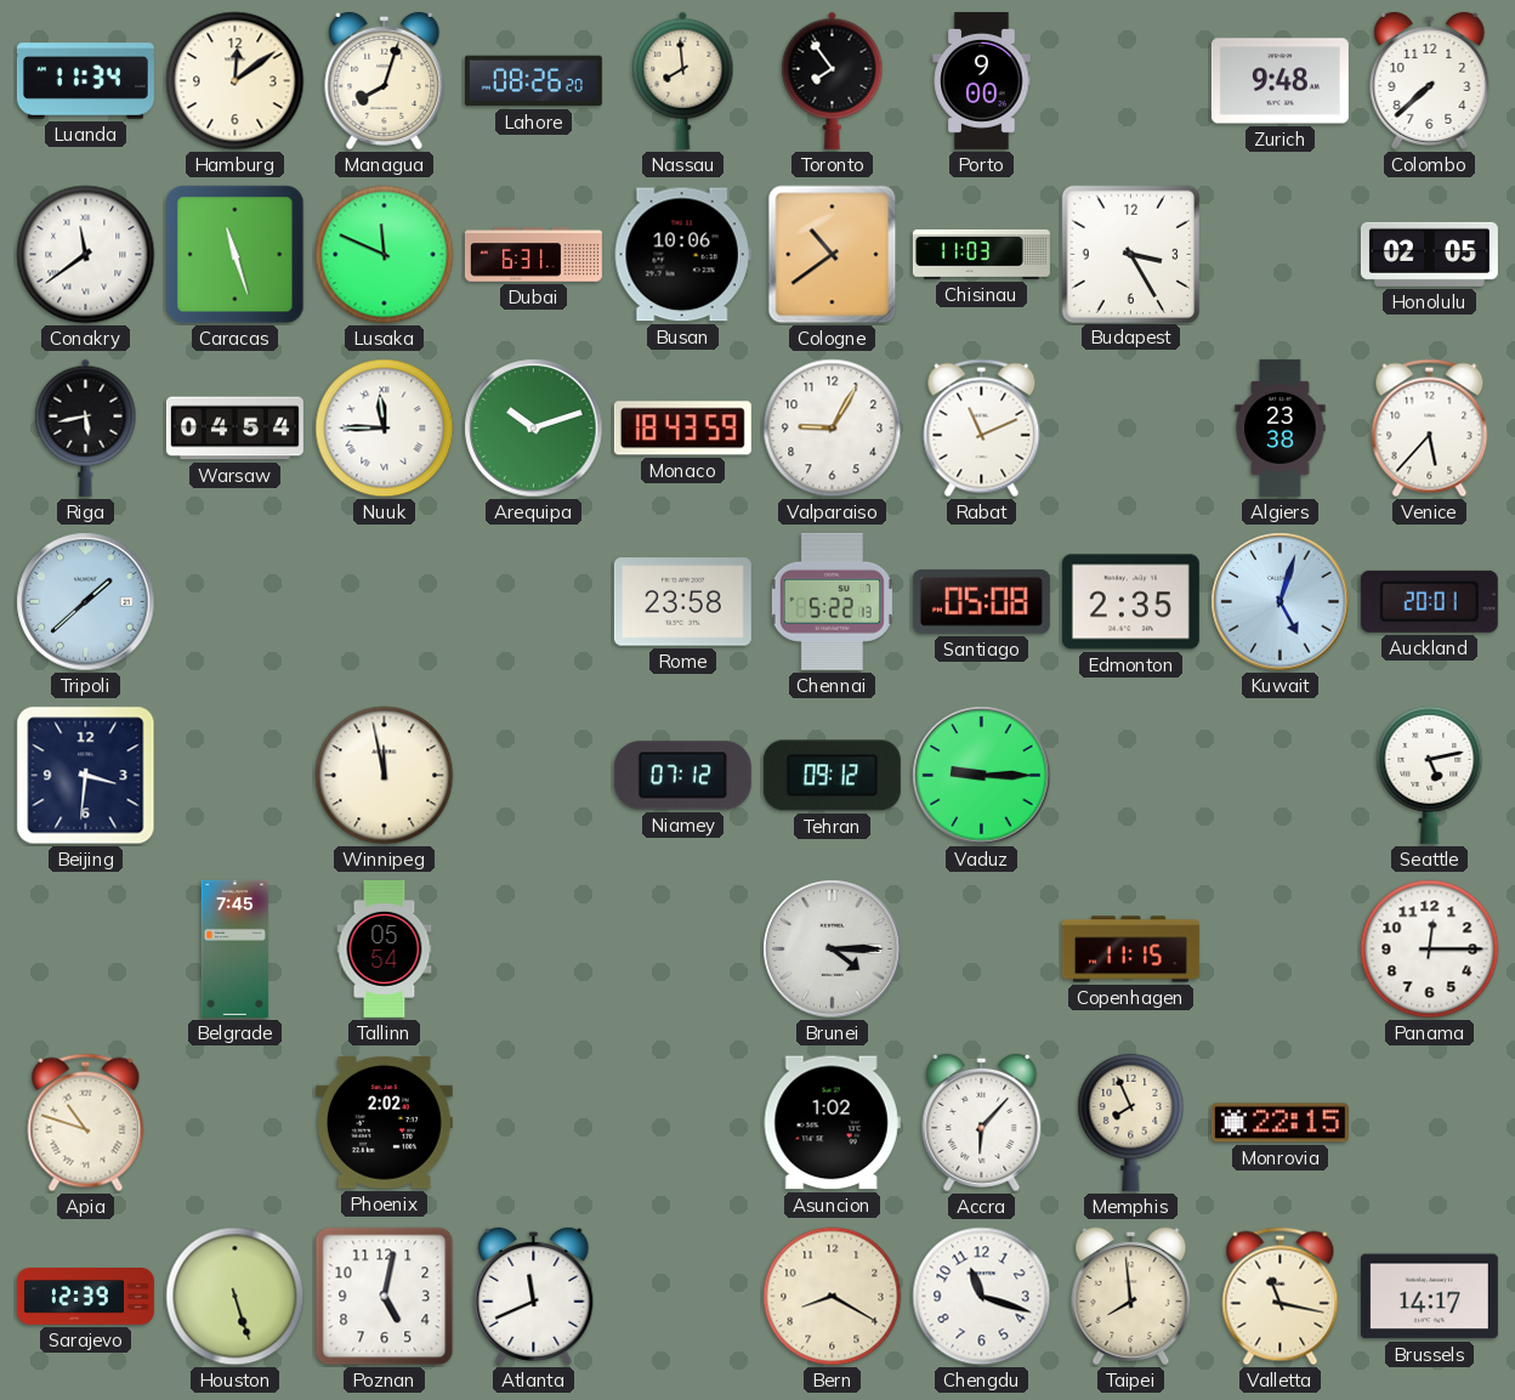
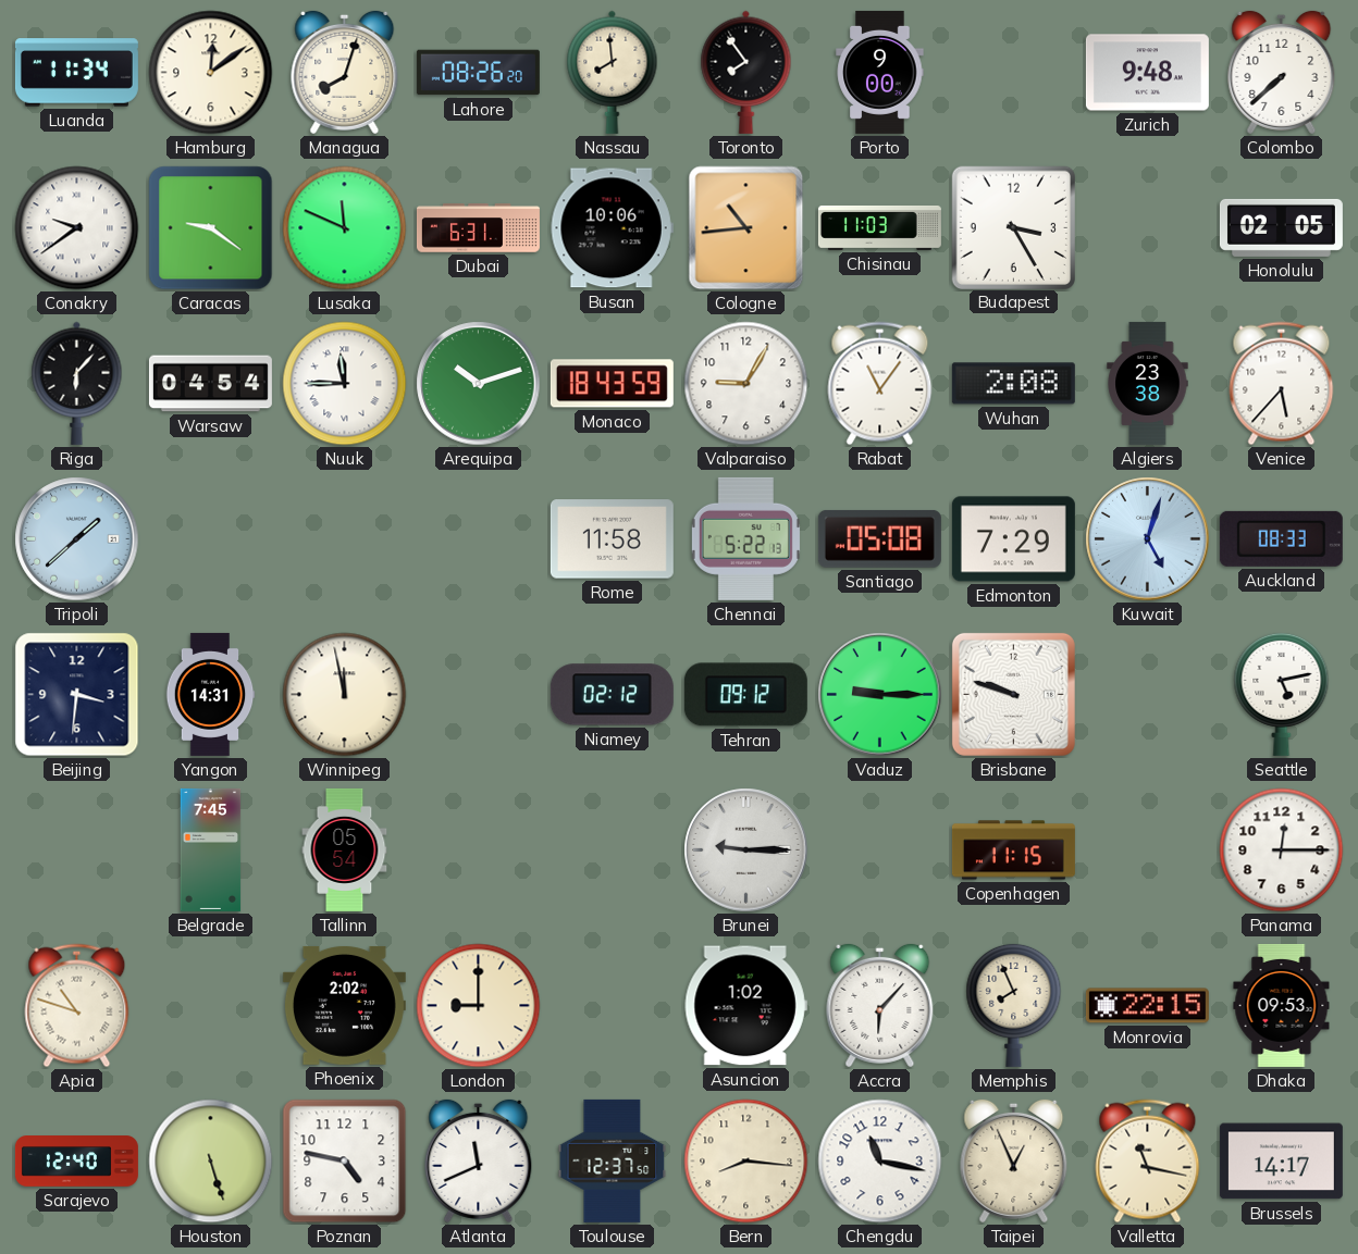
Conakry: 11:39 -> 9:39
Caracas: 11:27 -> 9:21
Cologne: 10:39 -> 10:44
Riga: 5:43 -> 6:07
Rabat: 11:11 -> 11:06
Wuhan: none -> 2:08
Rome: 23:58 -> 11:58
Edmonton: 2:35 -> 7:29
Auckland: 20:01 -> 08:33
Yangon: none -> 14:31
Niamey: 07:12 -> 02:12
Brisbane: none -> 9:48
Brunei: 4:15 -> 9:15
London: none -> 9:00
Dhaka: none -> 09:53
Sarajevo: 12:39 -> 12:40
Poznan: 5:02 -> 4:47
Toulouse: none -> 12:37
Bern: 8:20 -> 8:16
Chengdu: 11:18 -> 11:17
Taipei: 7:59 -> 12:56
